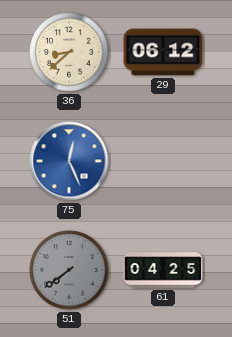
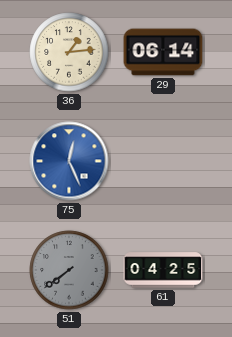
36: 8:38 -> 1:14
29: 06:12 -> 06:14
